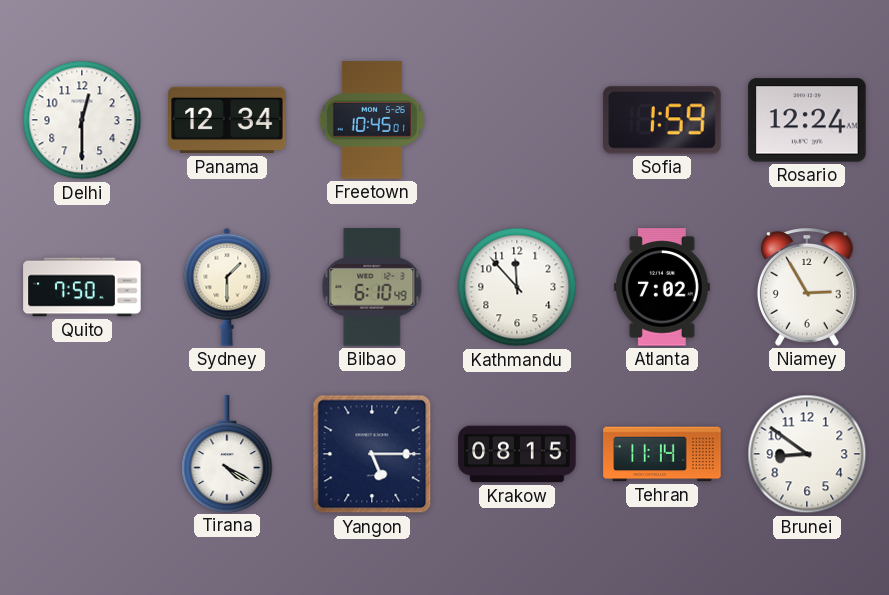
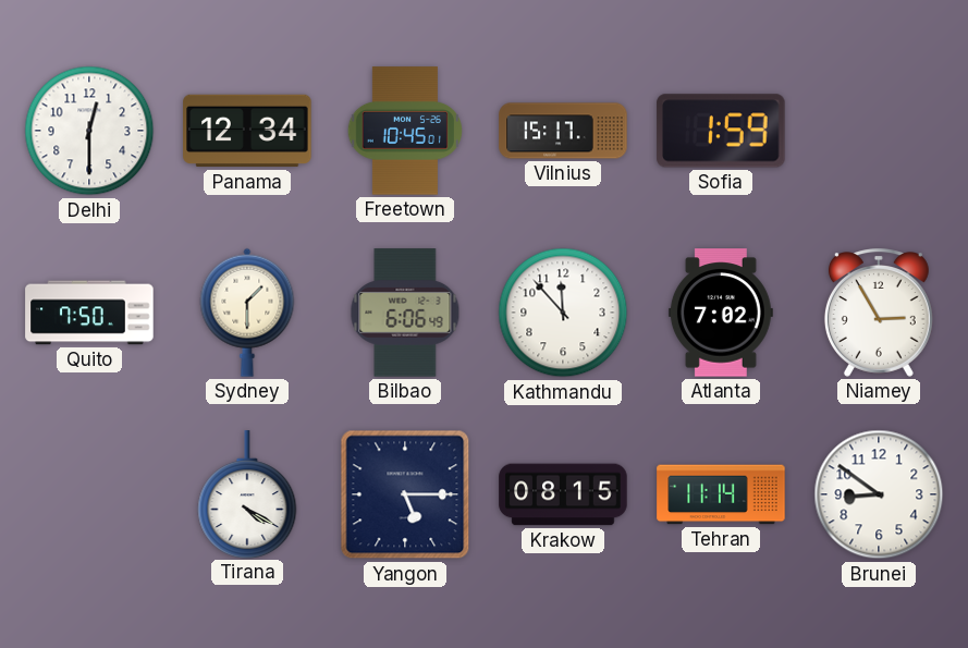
Vilnius: none -> 15:17
Rosario: 12:24 -> none
Bilbao: 6:10 -> 6:06
